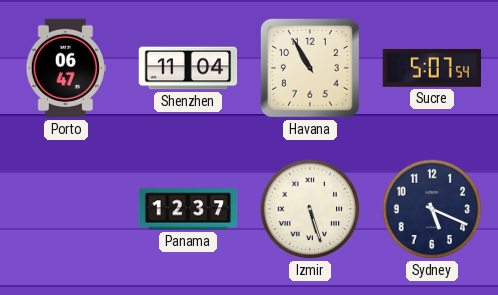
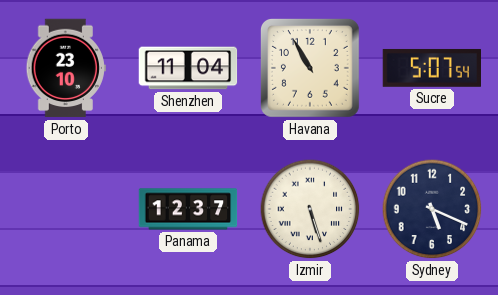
Porto: 06:47 -> 23:10
